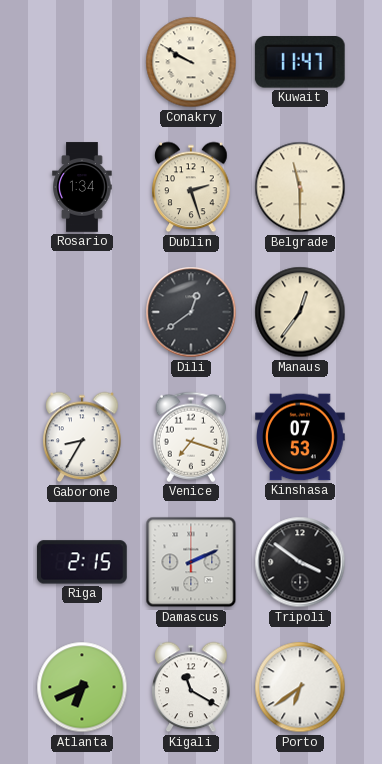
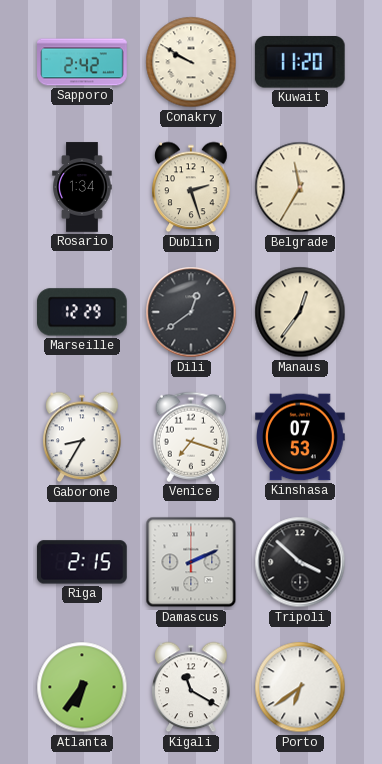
Sapporo: none -> 2:42
Kuwait: 11:47 -> 11:20
Belgrade: 11:30 -> 11:35
Marseille: none -> 12:29
Tripoli: 3:51 -> 3:52
Atlanta: 6:41 -> 6:36
